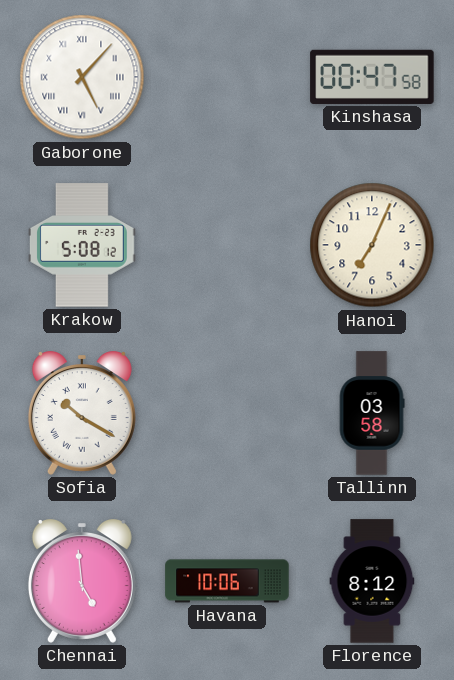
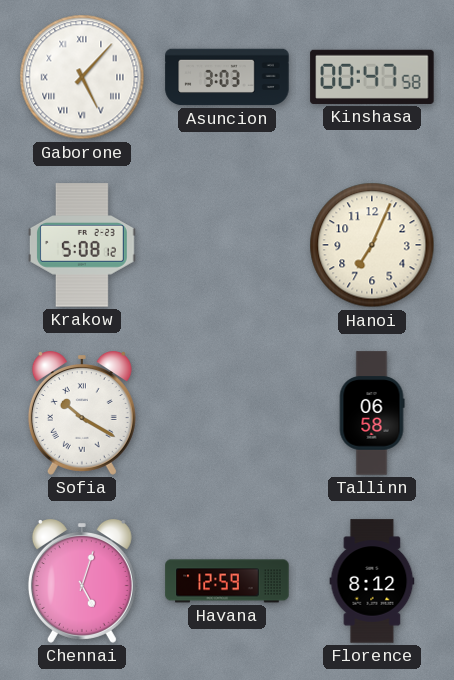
Asuncion: none -> 3:03
Tallinn: 03:58 -> 06:58
Chennai: 4:59 -> 5:03
Havana: 10:06 -> 12:59
